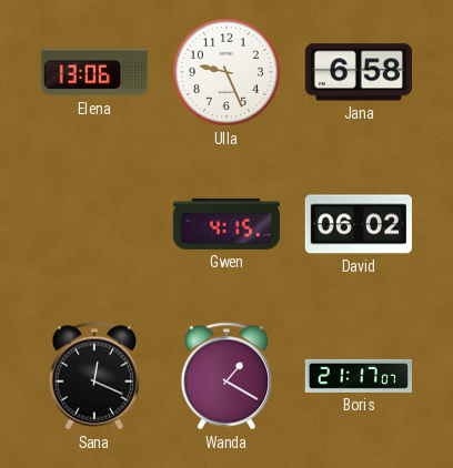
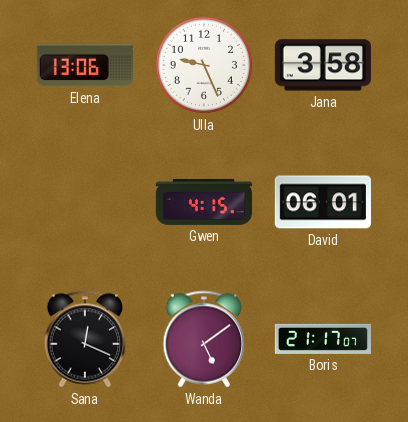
Jana: 6:58 -> 3:58
David: 06:02 -> 06:01
Wanda: 1:20 -> 5:09
